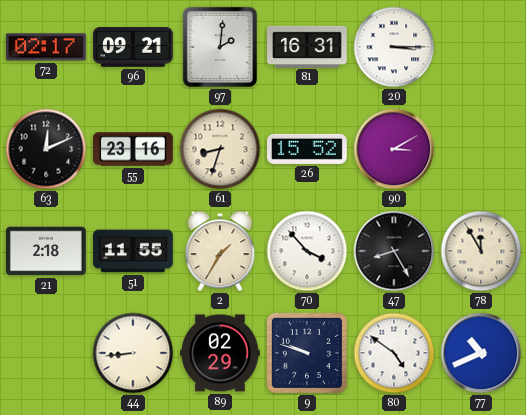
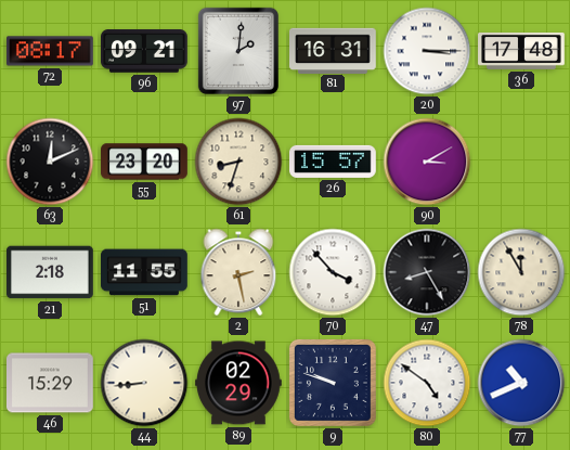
72: 02:17 -> 08:17
36: none -> 17:48
55: 23:16 -> 23:20
26: 15:52 -> 15:57
2: 1:35 -> 2:28
46: none -> 15:29
